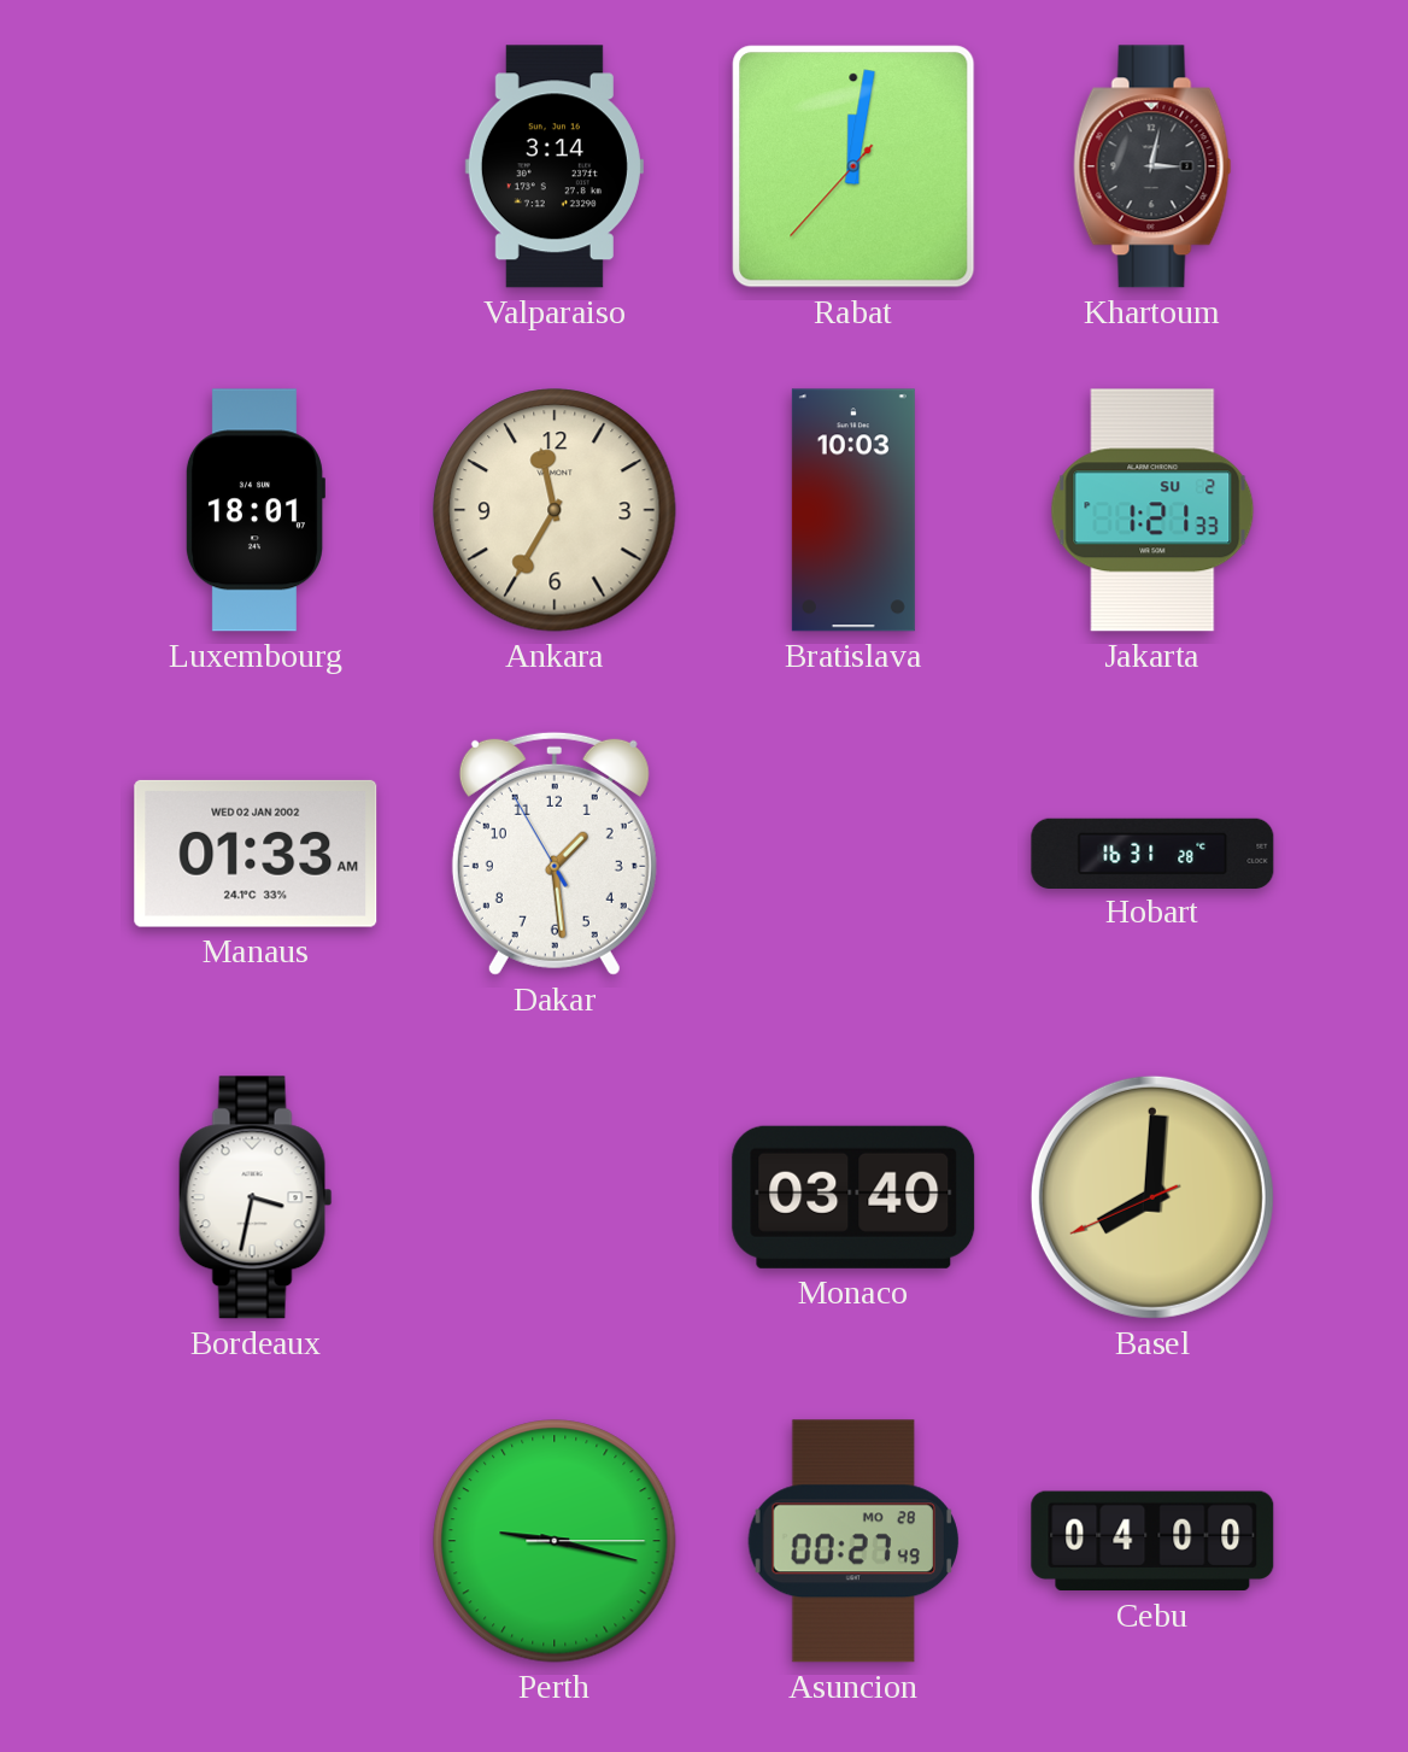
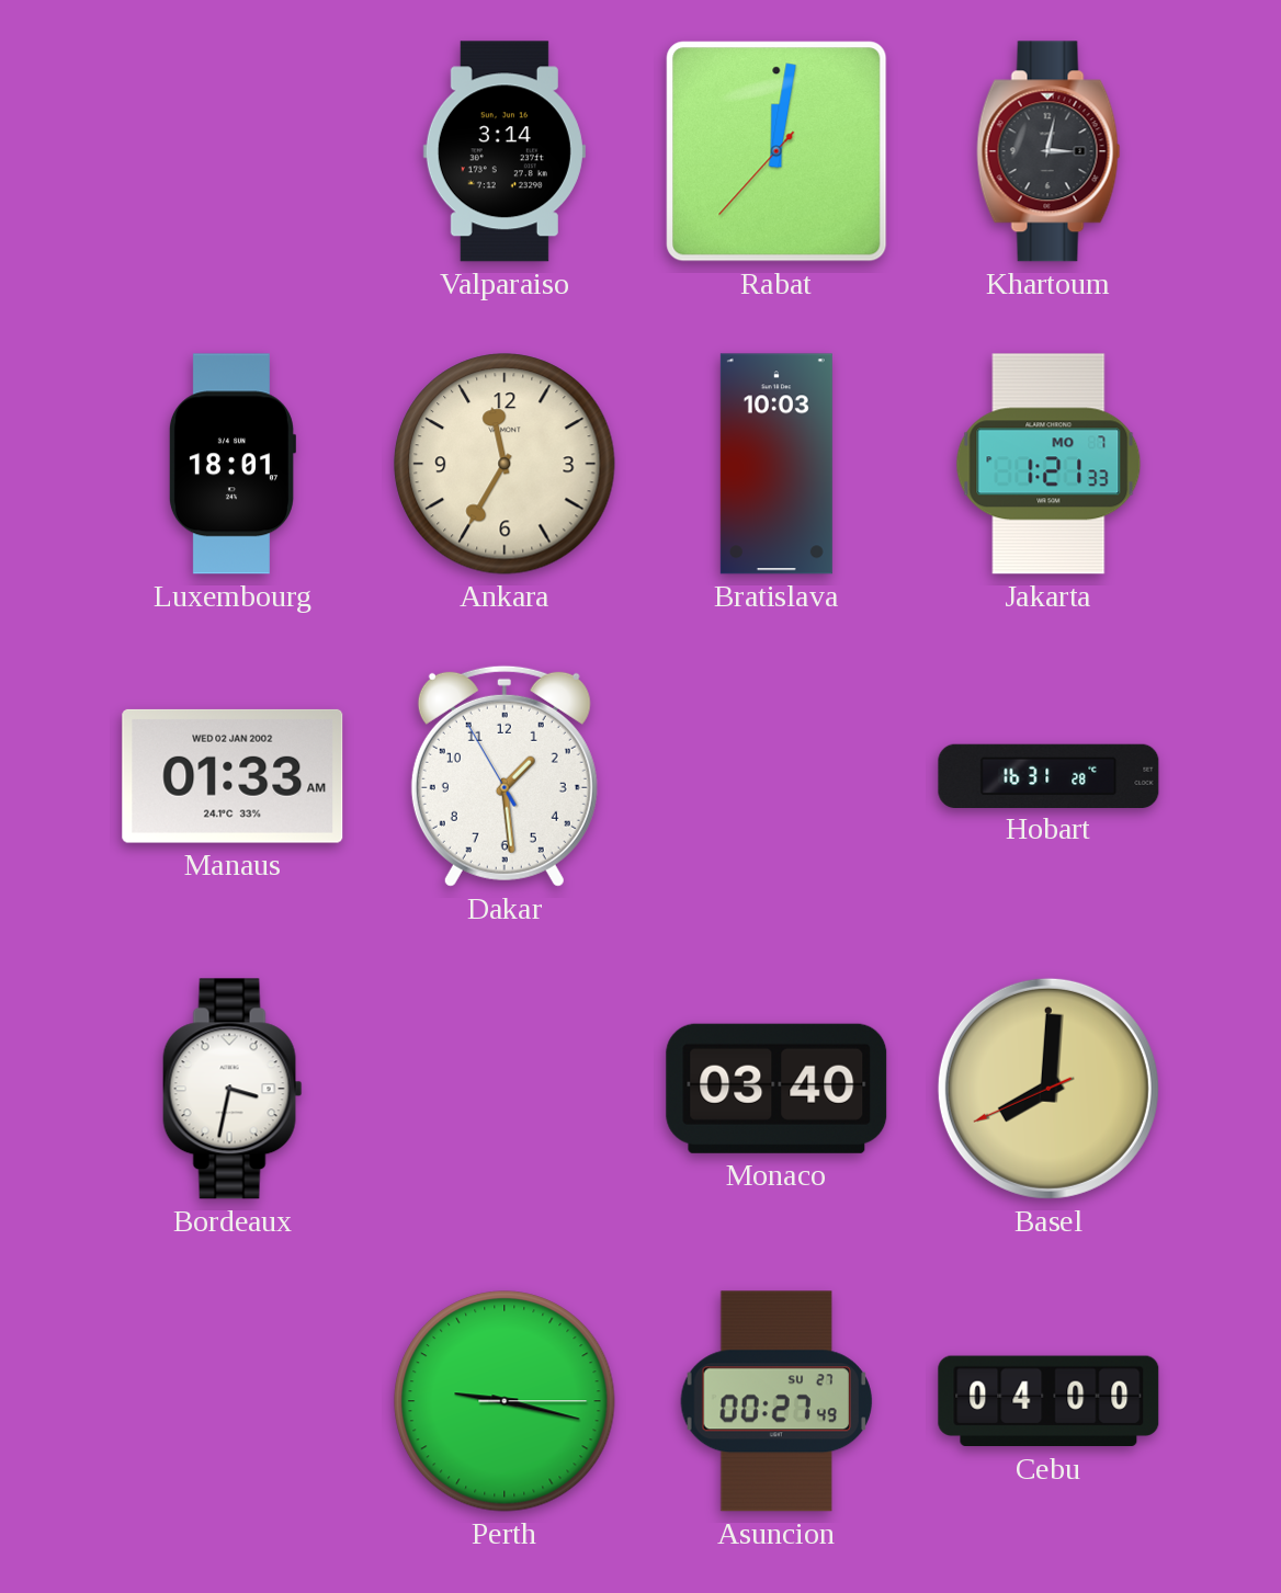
Jakarta date: SU 2 -> MO 7
Asuncion date: MO 28 -> SU 27
